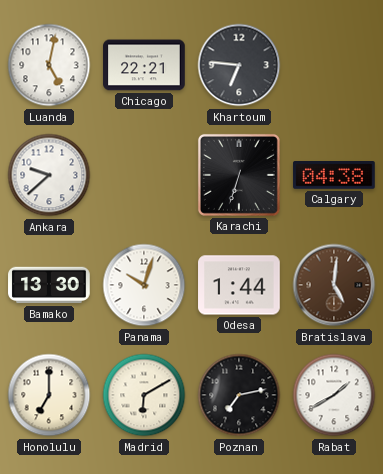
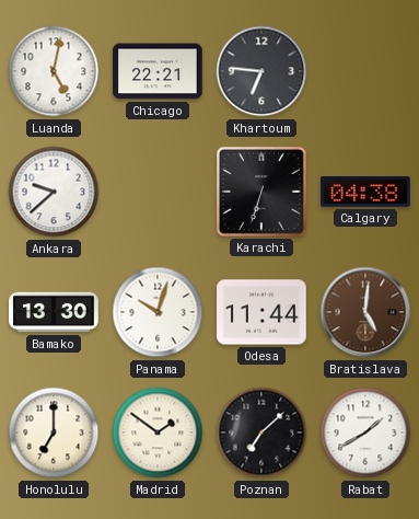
Odesa: 1:44 -> 11:44
Madrid: 6:10 -> 1:51
Poznan: 7:13 -> 7:08
